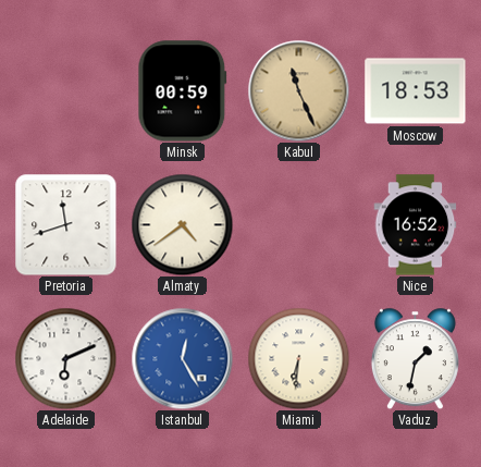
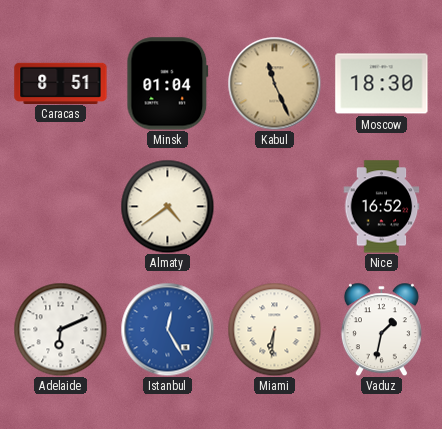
Caracas: none -> 8:51
Minsk: 00:59 -> 01:04
Moscow: 18:53 -> 18:30
Pretoria: 11:42 -> none
